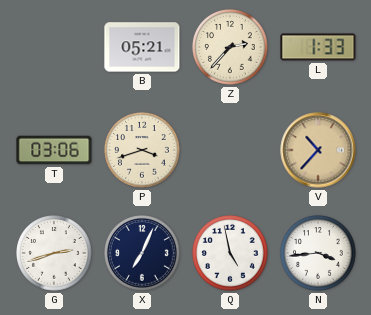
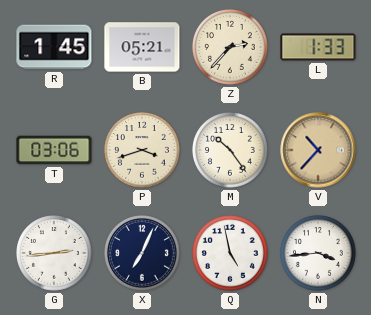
R: none -> 1:45
M: none -> 10:24
G: 2:42 -> 2:44
